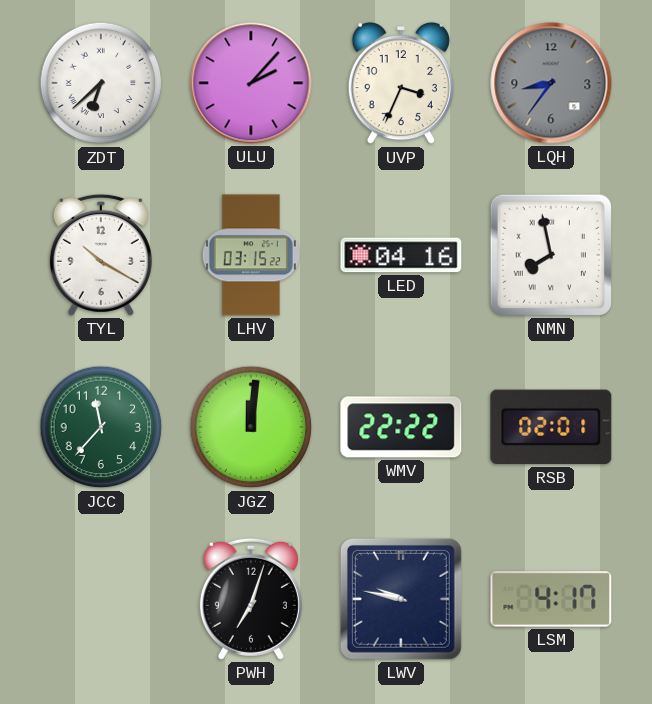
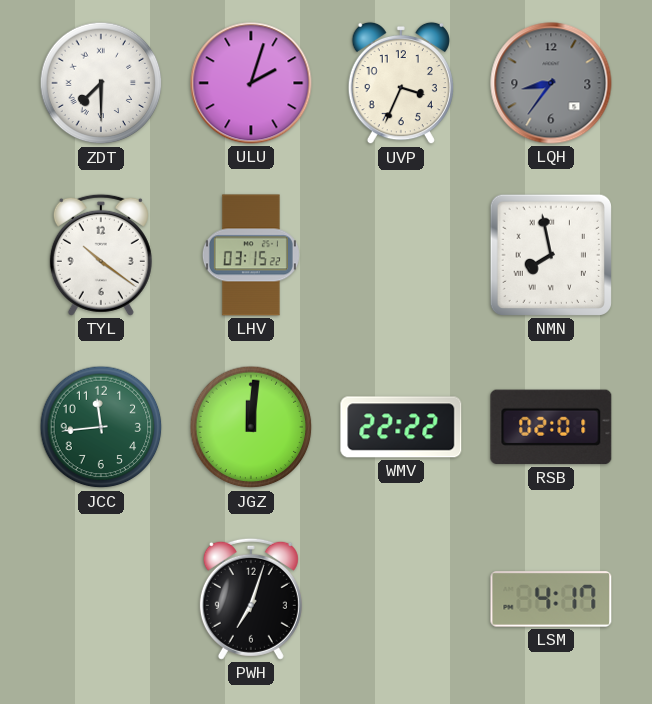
ZDT: 6:38 -> 7:30
ULU: 2:07 -> 2:03
TYL: 10:20 -> 10:21
LED: 04:16 -> none
JCC: 11:37 -> 11:44
LWV: 9:47 -> none
